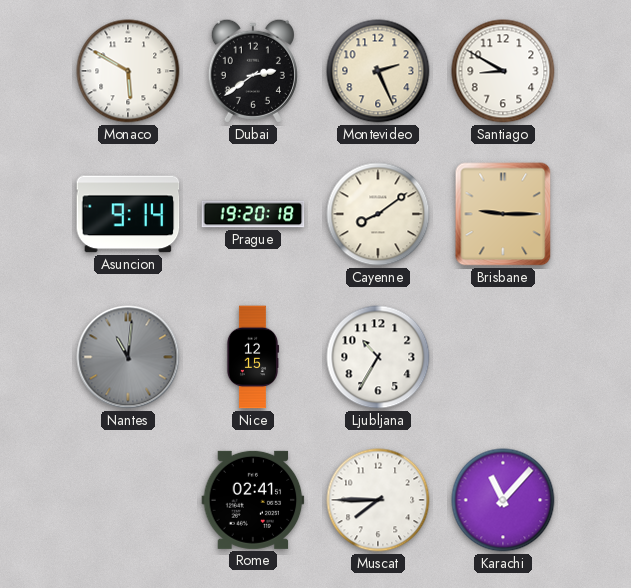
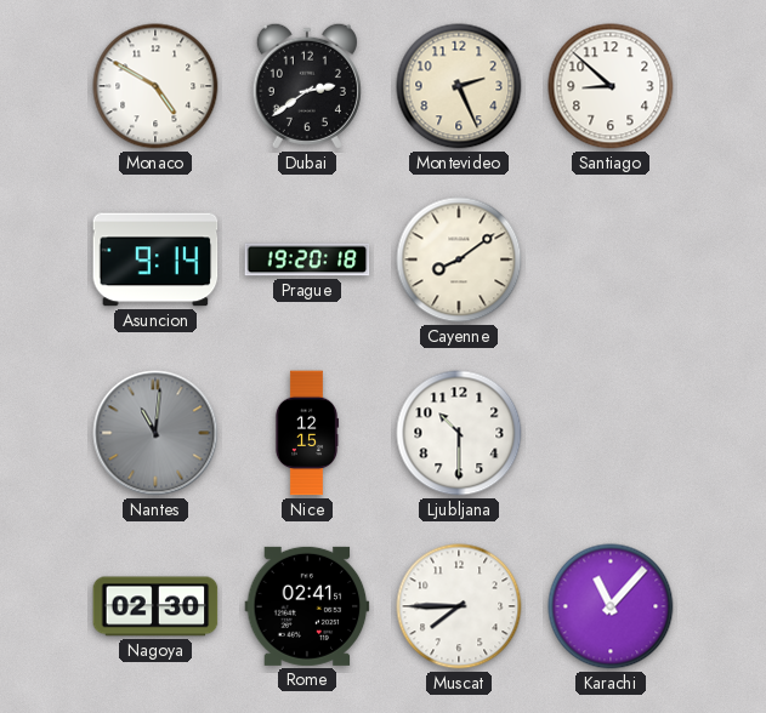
Monaco: 5:50 -> 4:50
Santiago: 8:50 -> 8:52
Brisbane: 9:15 -> none
Ljubljana: 10:35 -> 10:30
Nagoya: none -> 02:30
